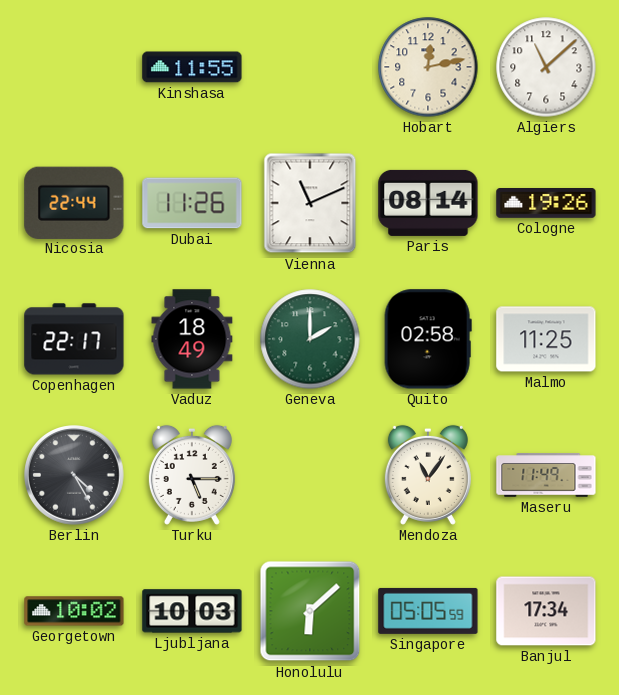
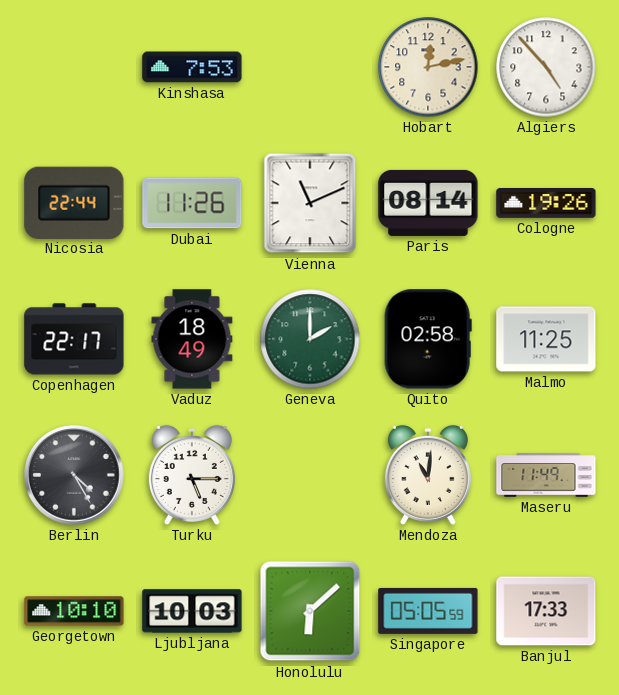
Kinshasa: 11:55 -> 7:53
Algiers: 11:08 -> 4:53
Mendoza: 11:06 -> 11:01
Georgetown: 10:02 -> 10:10
Banjul: 17:34 -> 17:33
